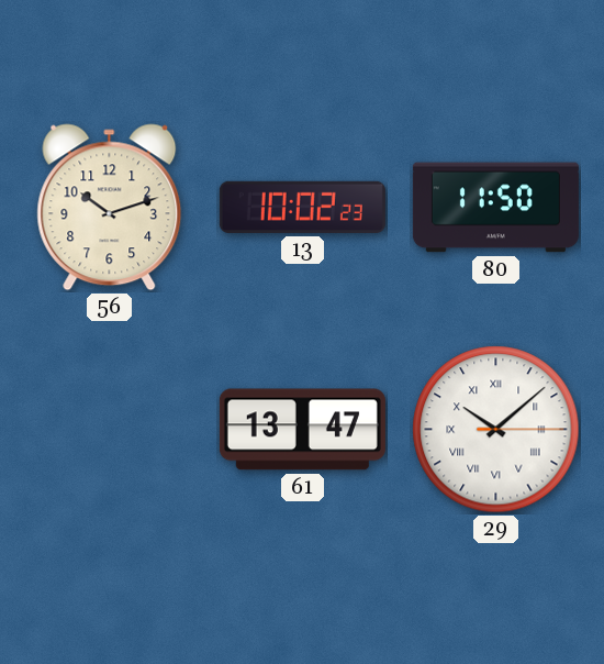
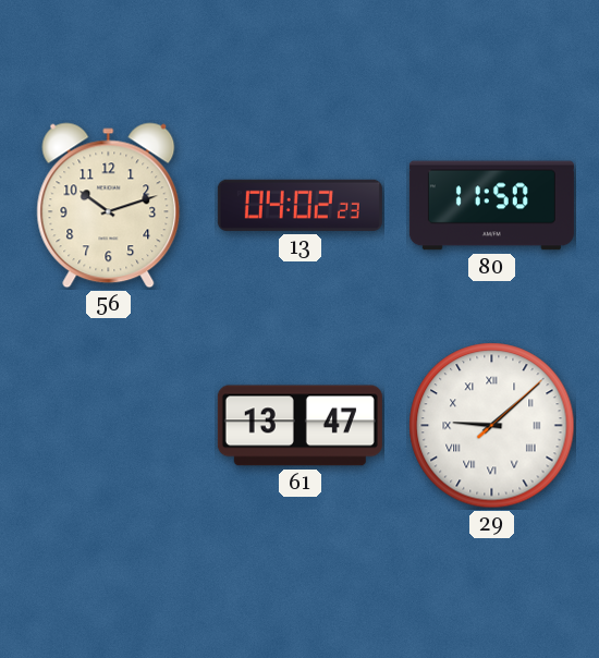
13: 10:02 -> 04:02
29: 10:08 -> 9:08
